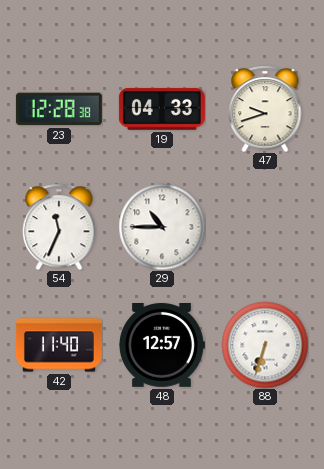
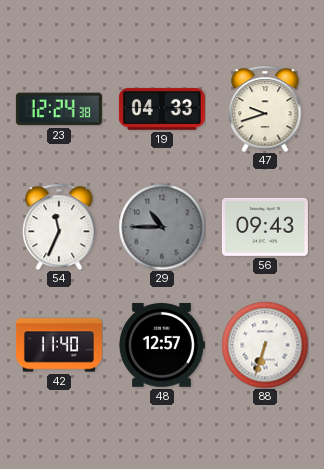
23: 12:28 -> 12:24
29 dial: white -> grey
56: none -> 09:43
